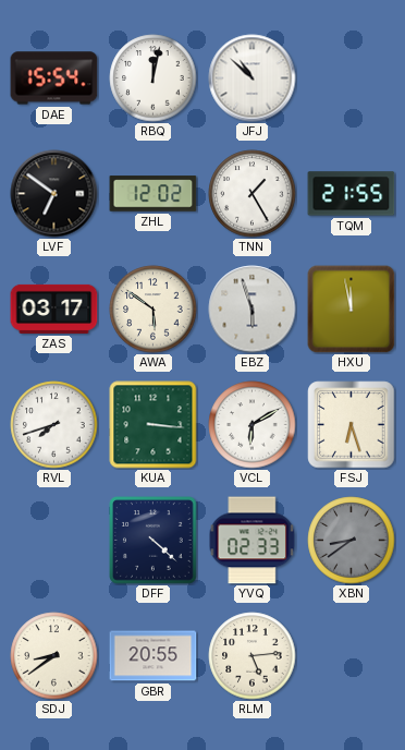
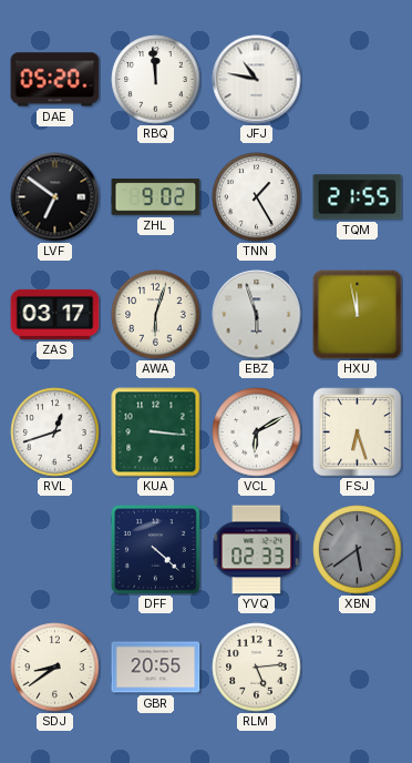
DAE: 15:54 -> 05:20
RBQ: 12:02 -> 11:59
JFJ: 10:52 -> 10:47
ZHL: 12:02 -> 9:02
AWA: 5:51 -> 6:03
RVL: 7:42 -> 12:42
XBN: 8:39 -> 5:39
